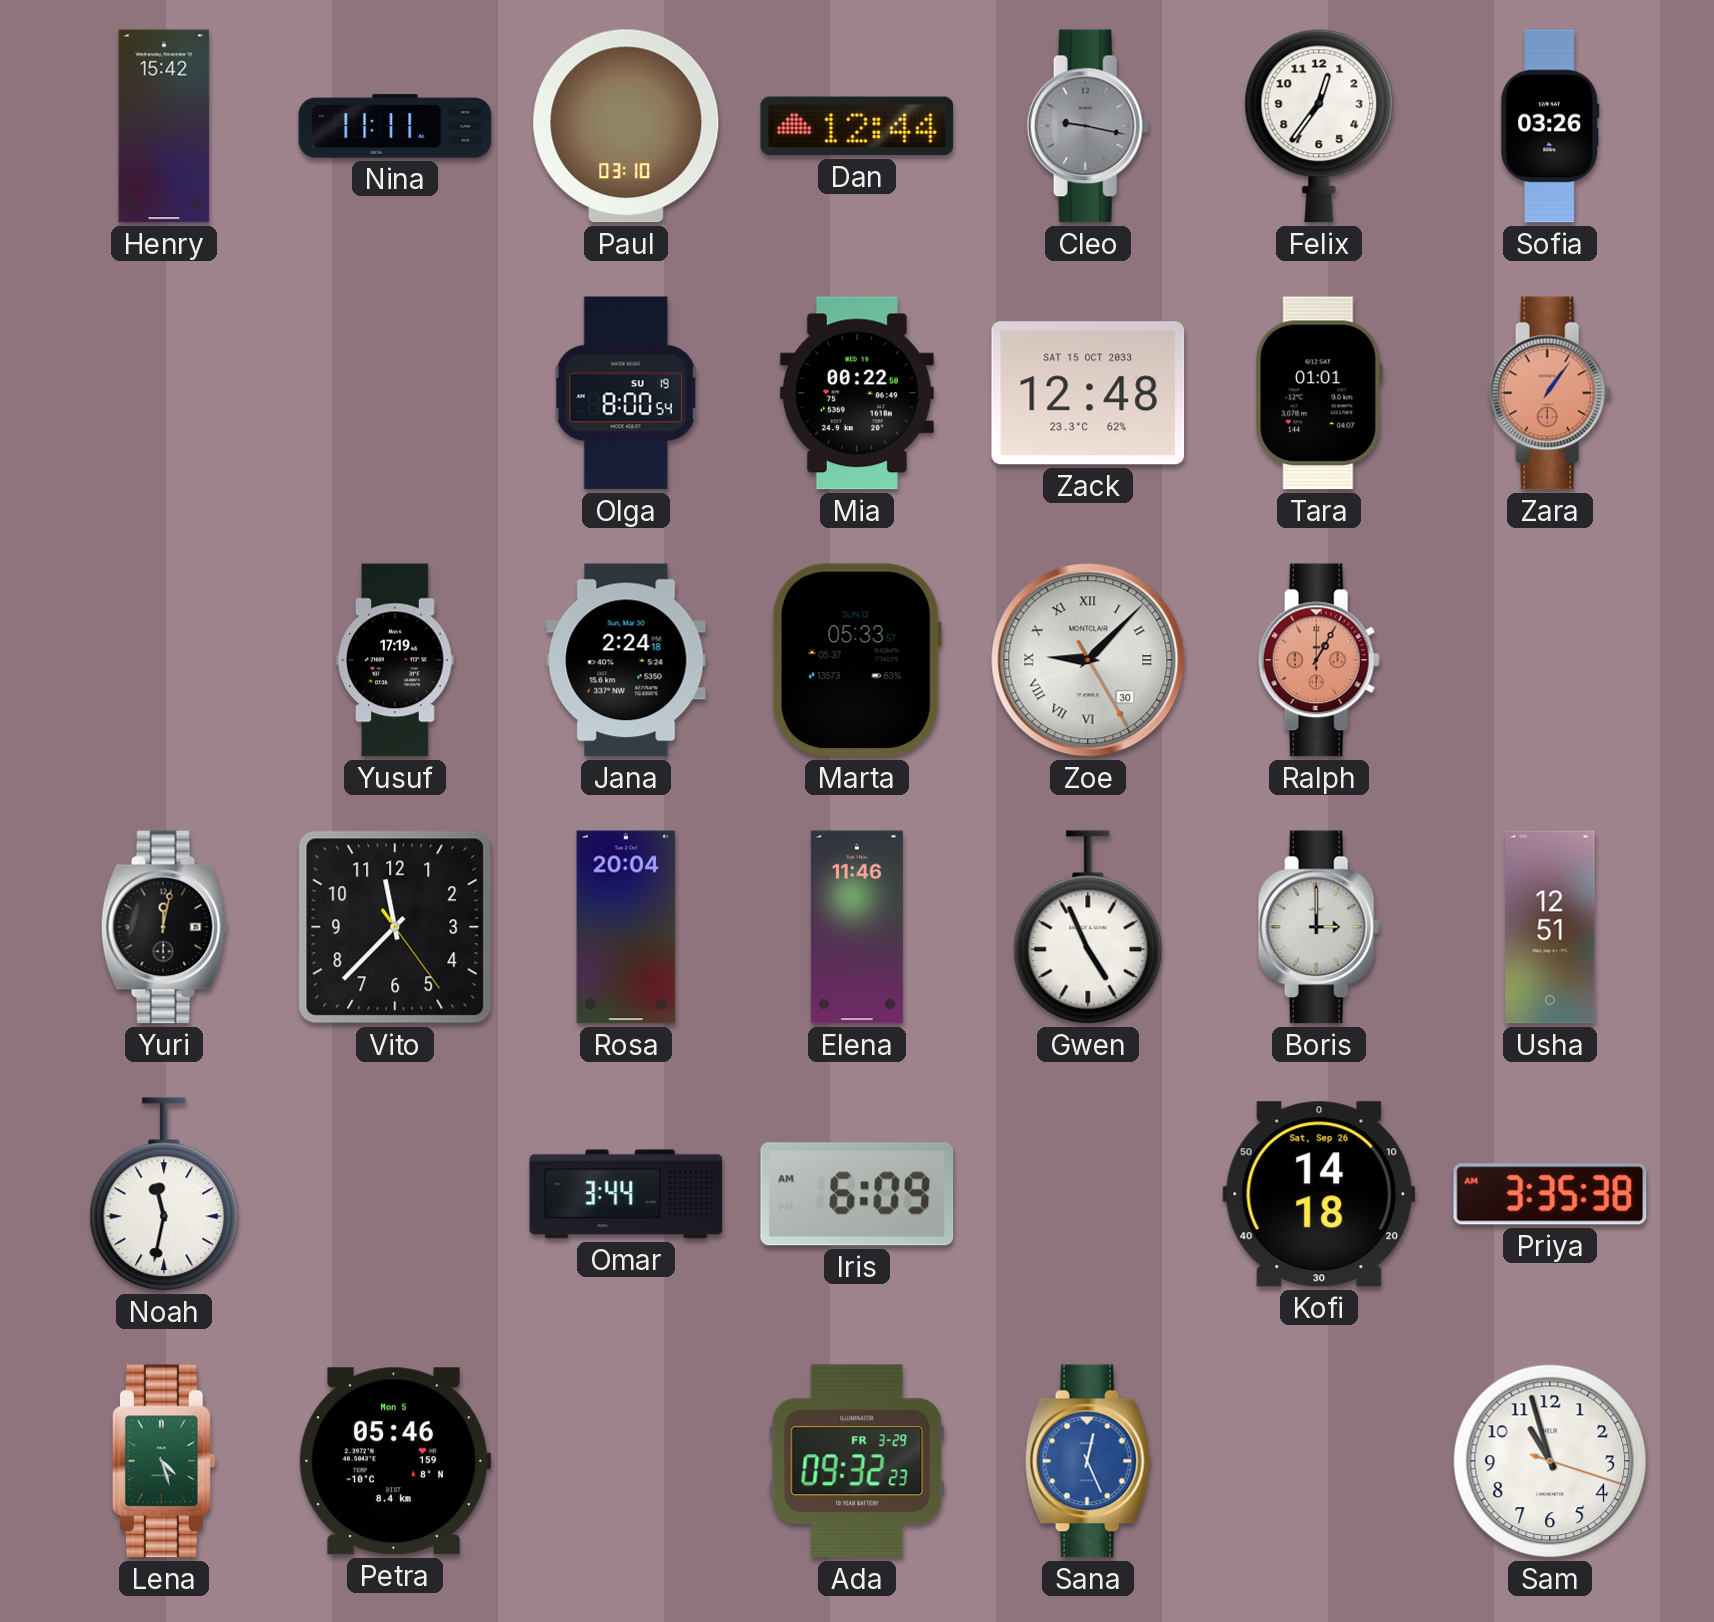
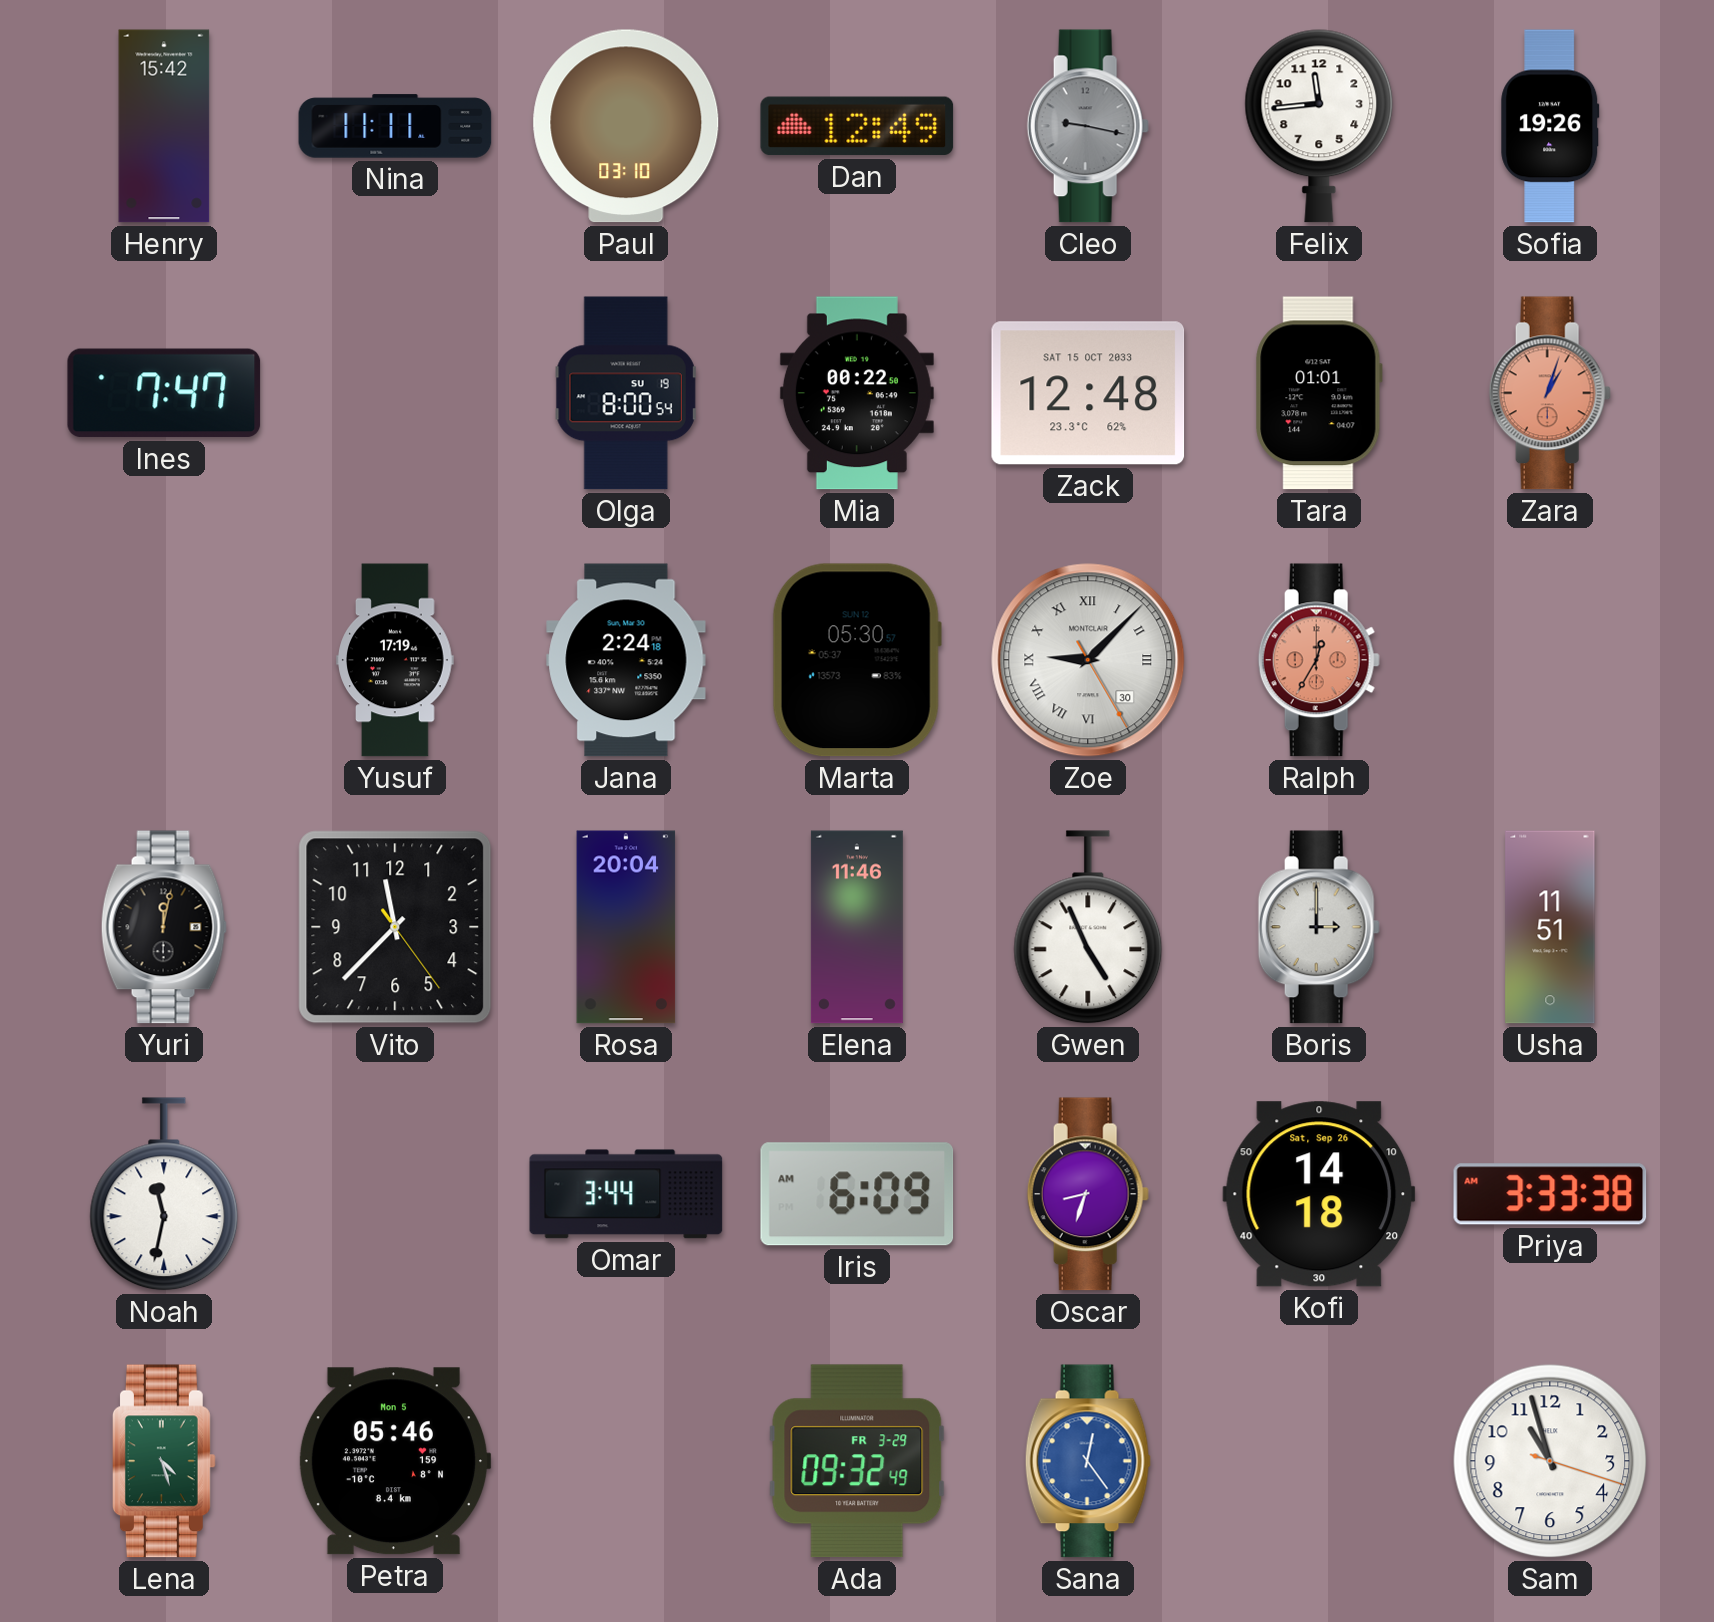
Dan: 12:44 -> 12:49
Felix: 12:36 -> 11:44
Sofia: 03:26 -> 19:26
Ines: none -> 7:47
Zara: 1:06 -> 1:03
Marta: 05:33 -> 05:30
Ralph: 1:05 -> 12:35
Usha: 12:51 -> 11:51
Oscar: none -> 8:33
Priya: 3:35 -> 3:33
Ada: 09:32:23 -> 09:32:49
Sana: 12:26 -> 12:24
